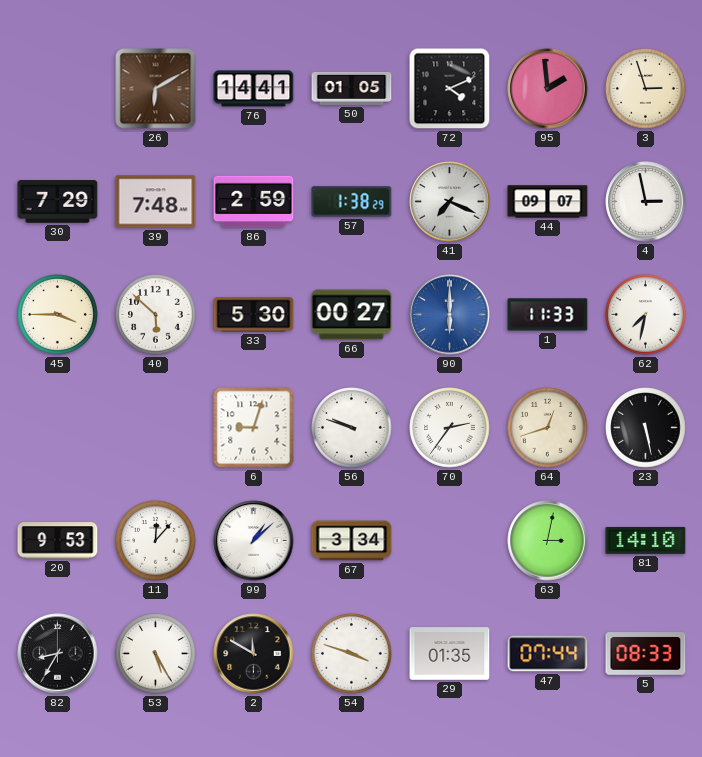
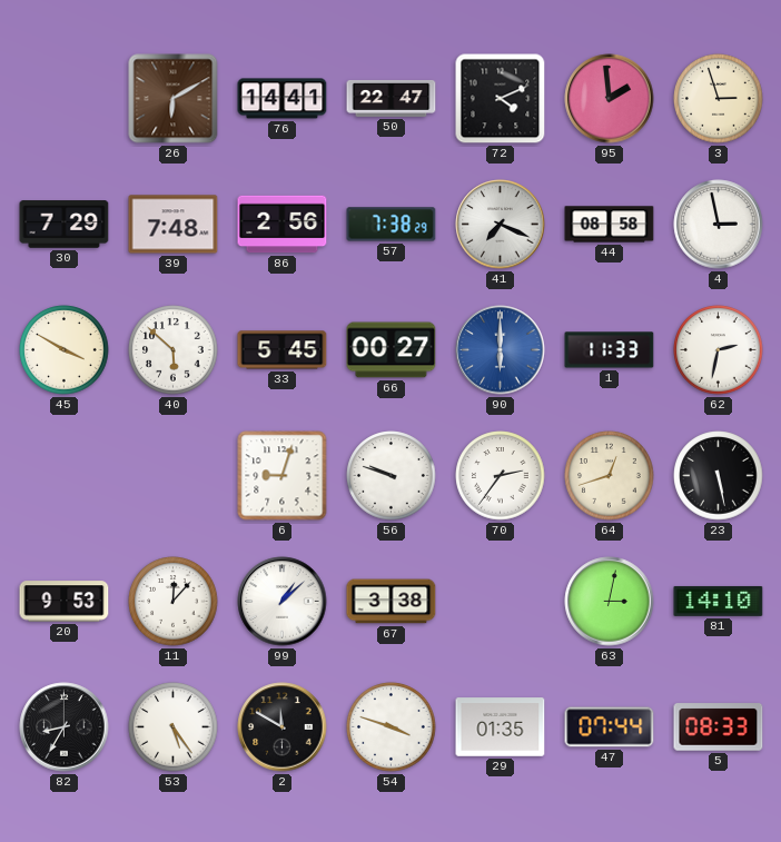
50: 01:05 -> 22:47
86: 2:59 -> 2:56
57: 1:38 -> 7:38
44: 09:07 -> 08:58
45: 3:45 -> 3:50
33: 5:30 -> 5:45
62: 7:32 -> 2:32
67: 3:34 -> 3:38
53: 5:25 -> 5:24
